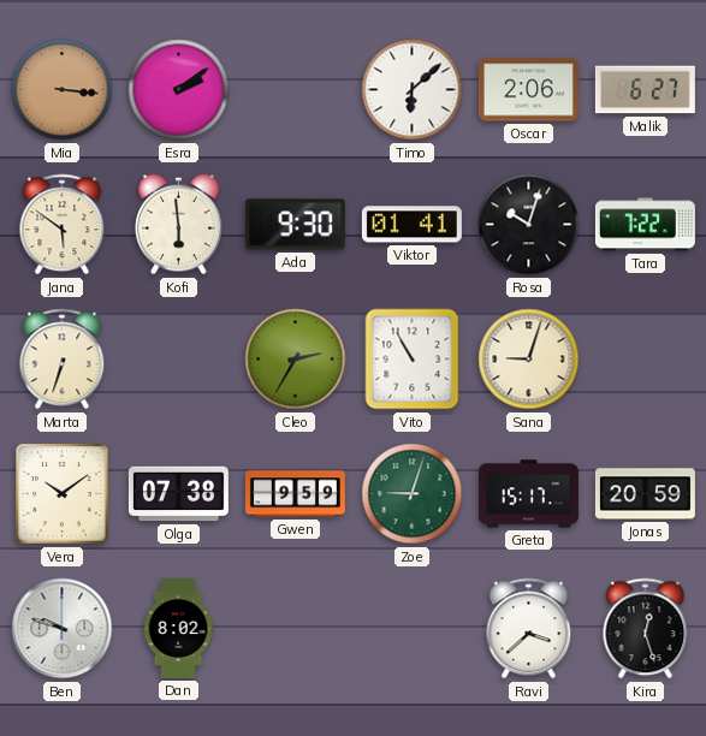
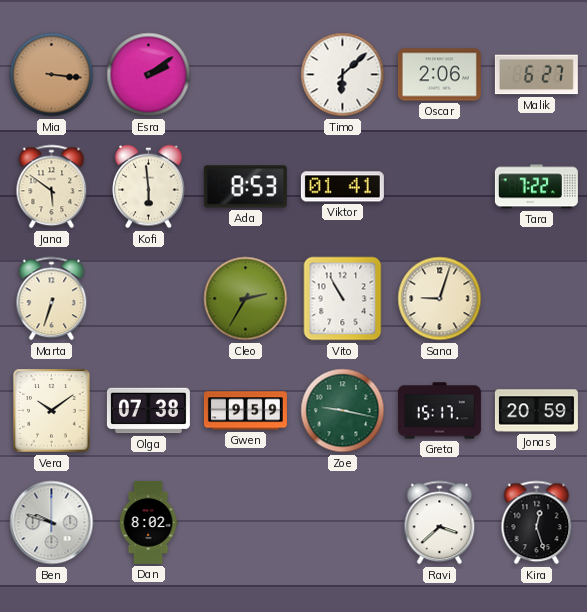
Ada: 9:30 -> 8:53
Rosa: 10:03 -> none
Zoe: 9:03 -> 9:17
